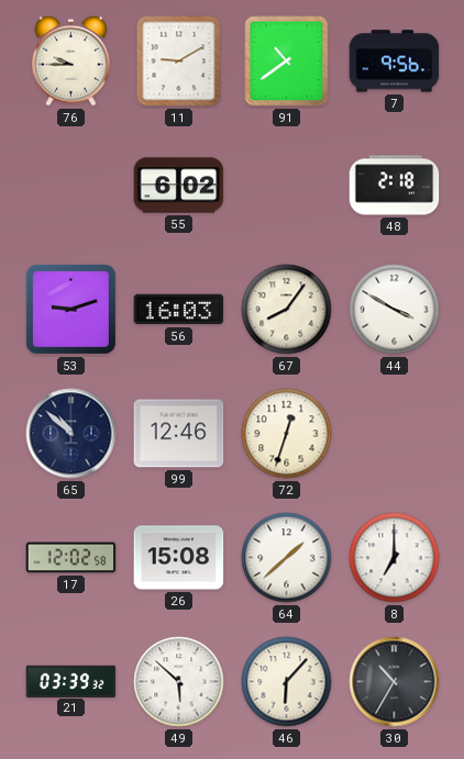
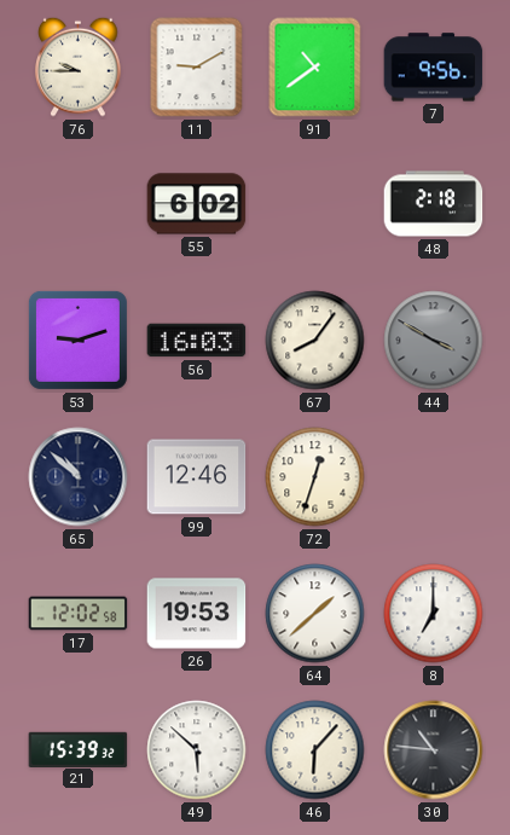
44 dial: white -> grey
26: 15:08 -> 19:53
21: 03:39 -> 15:39
30: 10:35 -> 10:46
